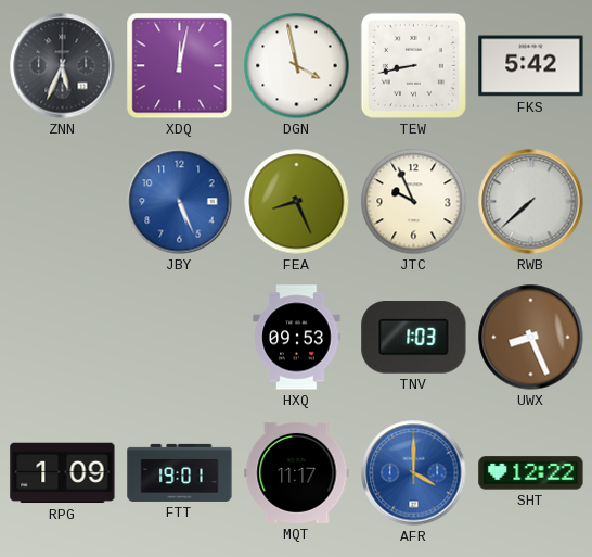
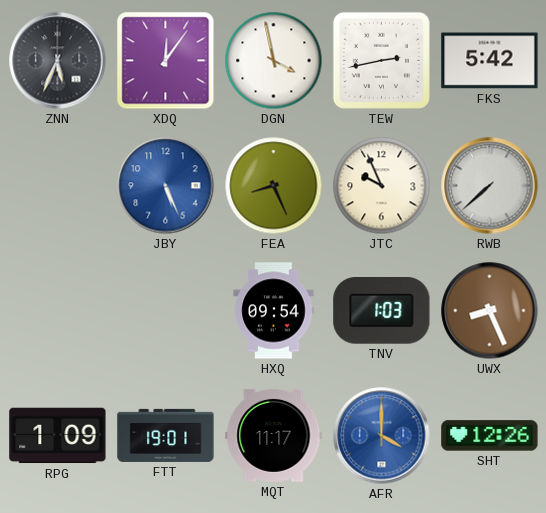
XDQ: 12:02 -> 12:06
TEW: 8:43 -> 2:43
HXQ: 09:53 -> 09:54
SHT: 12:22 -> 12:26
